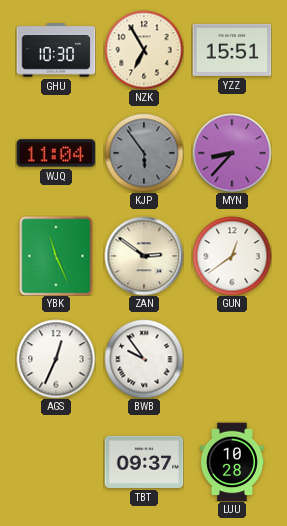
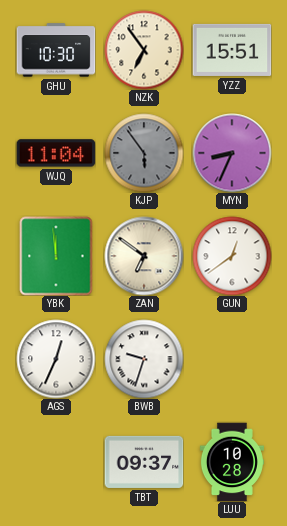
NZK: 6:55 -> 6:54
MYN: 8:37 -> 8:34
YBK: 11:26 -> 11:59
ZAN: 2:51 -> 6:51
BWB: 9:54 -> 9:33
